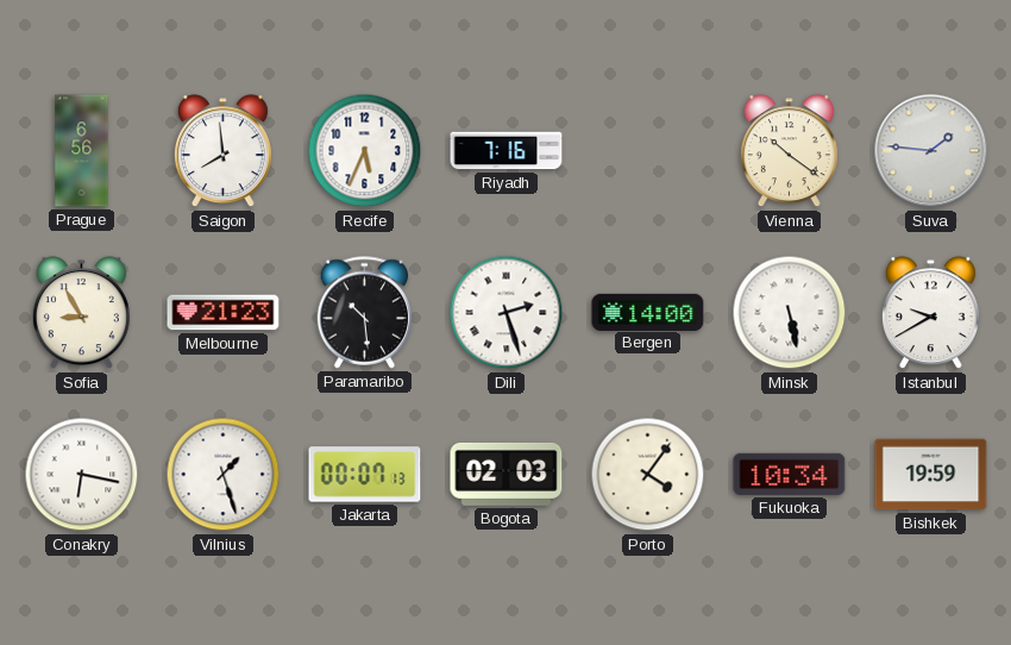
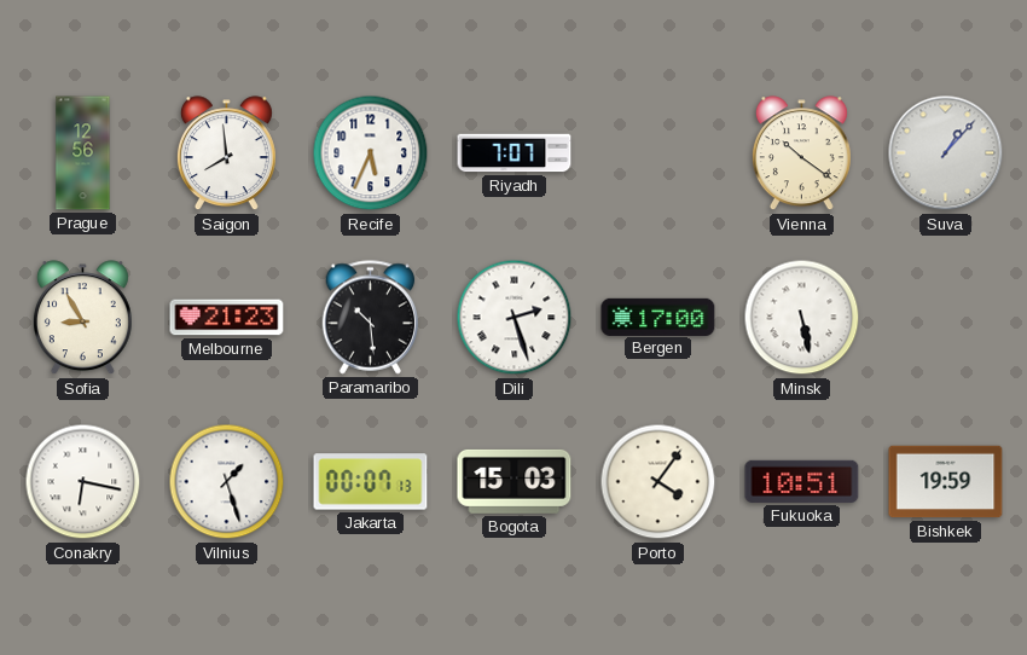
Prague: 6:56 -> 12:56
Riyadh: 7:16 -> 7:07
Suva: 1:46 -> 1:07
Bergen: 14:00 -> 17:00
Istanbul: 9:40 -> none
Bogota: 02:03 -> 15:03
Fukuoka: 10:34 -> 10:51
